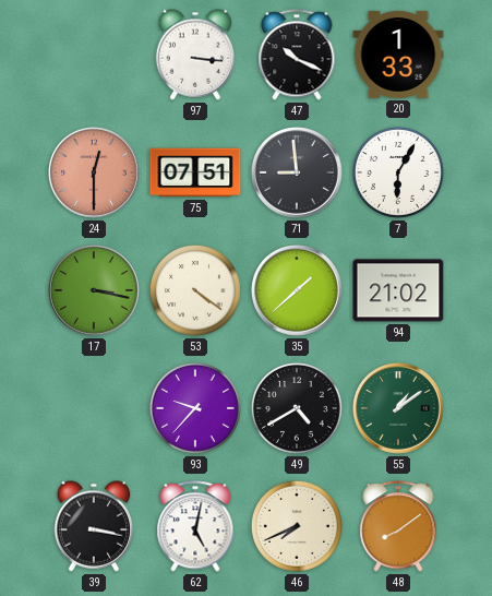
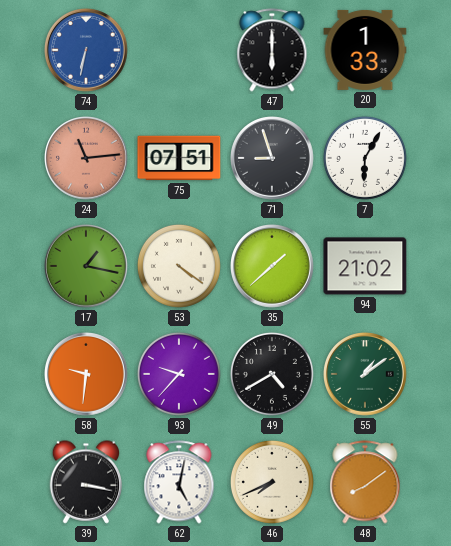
74: none -> 6:32
97: 3:16 -> none
47: 10:19 -> 6:00
24: 12:30 -> 11:14
71: 8:59 -> 8:57
17: 3:17 -> 1:17
58: none -> 9:31
